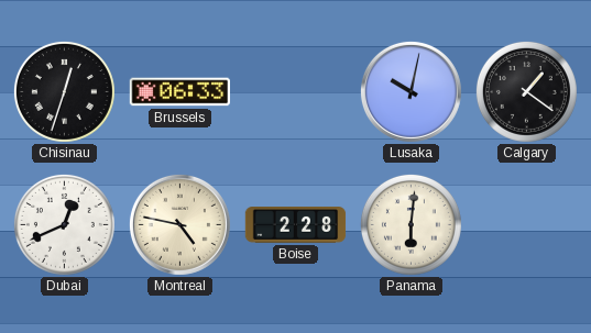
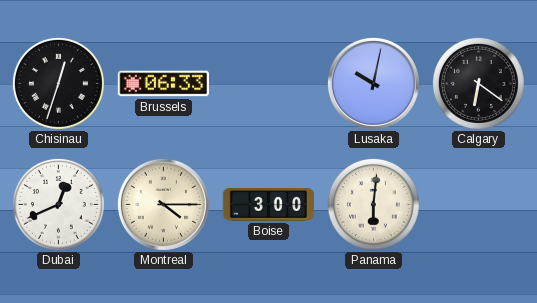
Calgary: 1:21 -> 6:21
Montreal: 4:47 -> 4:15
Boise: 2:28 -> 3:00
